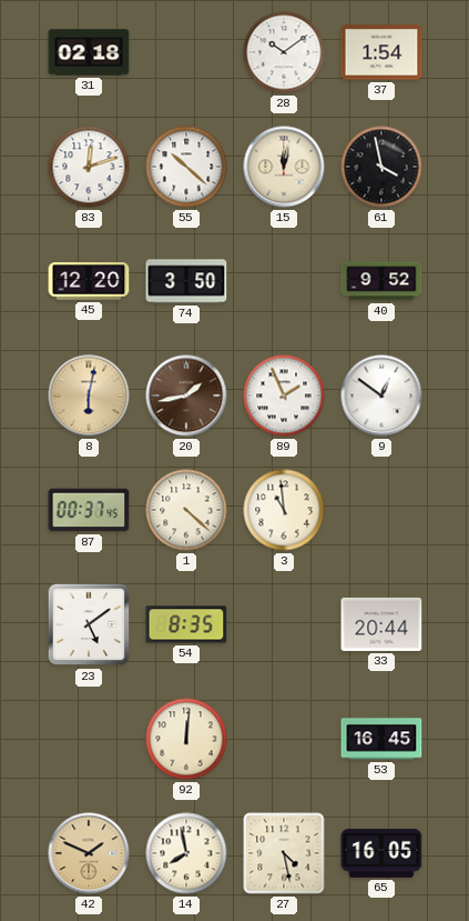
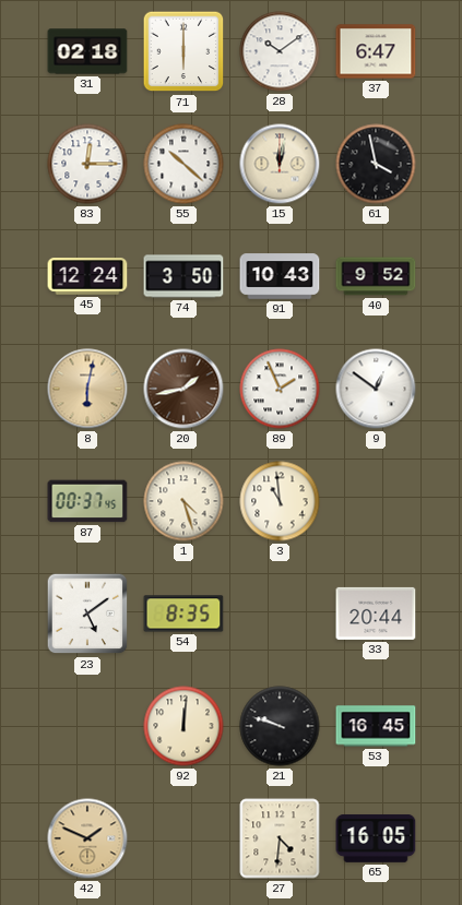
71: none -> 6:00
37: 1:54 -> 6:47
83: 12:12 -> 12:15
45: 12:20 -> 12:24
91: none -> 10:43
1: 4:22 -> 4:27
21: none -> 9:48
14: 7:58 -> none
27: 4:28 -> 4:31
